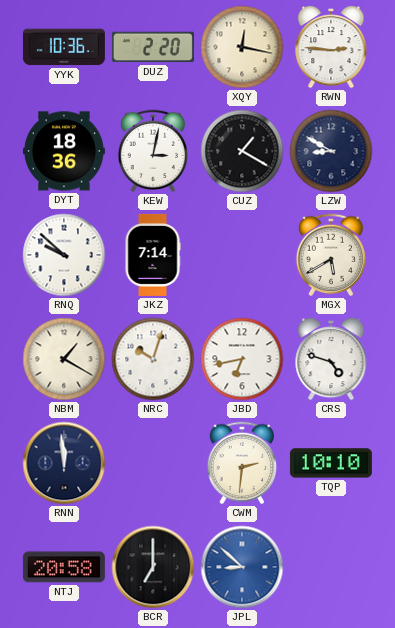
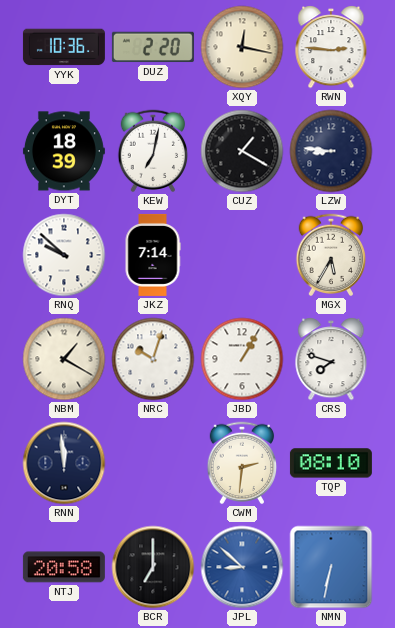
DYT: 18:36 -> 18:39
KEW: 3:02 -> 7:02
LZW: 8:50 -> 8:46
MGX: 5:40 -> 5:35
JBD: 6:43 -> 1:05
CRS: 4:48 -> 7:48
TQP: 10:10 -> 08:10
NMN: none -> 6:32
